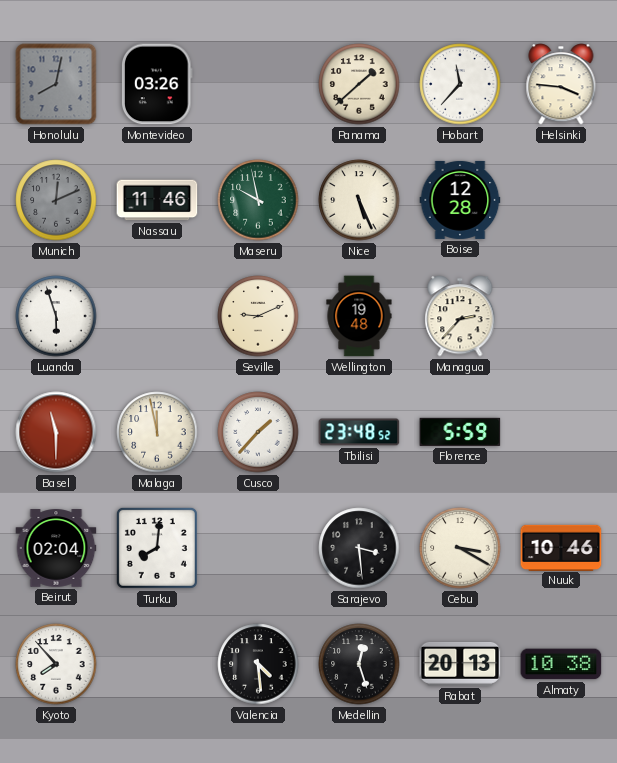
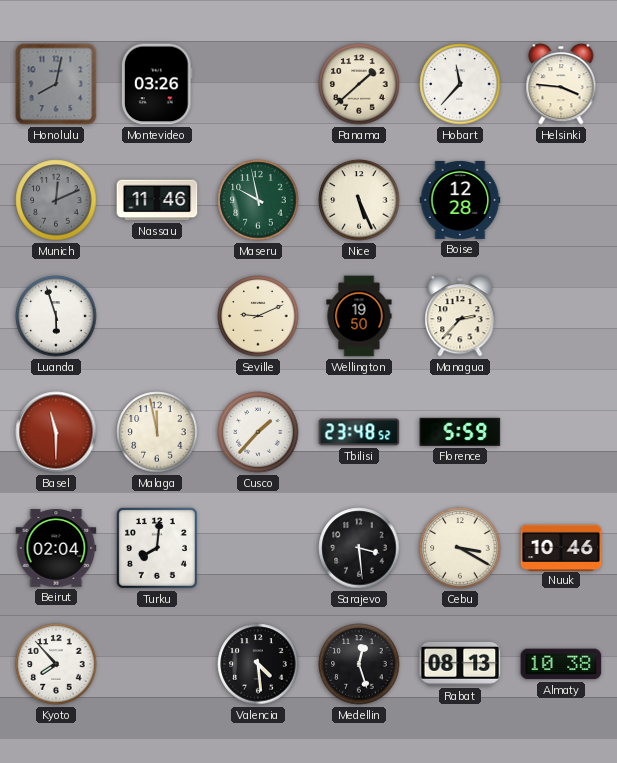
Wellington: 19:48 -> 19:50
Rabat: 20:13 -> 08:13
